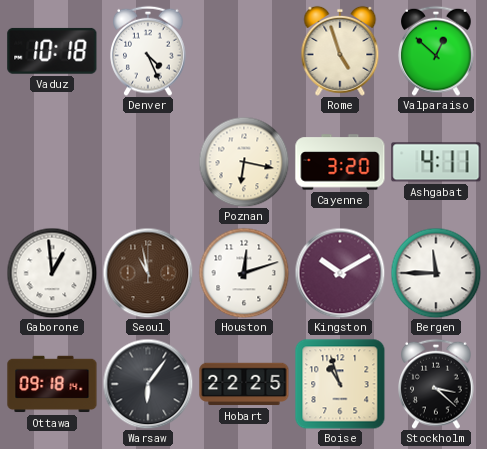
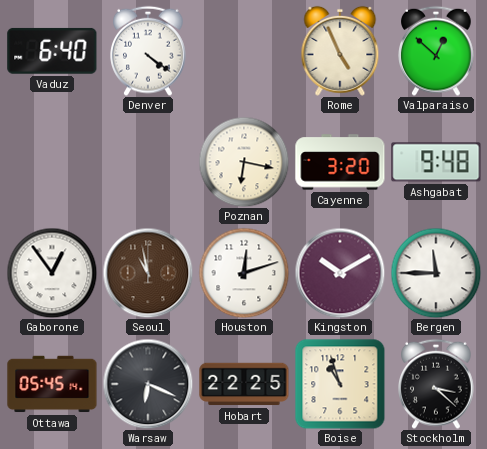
Vaduz: 10:18 -> 6:40
Denver: 4:26 -> 4:21
Rome: 4:57 -> 4:56
Ashgabat: 4:11 -> 9:48
Gaborone: 12:59 -> 12:54
Ottawa: 09:18 -> 05:45
Warsaw: 6:06 -> 6:19
